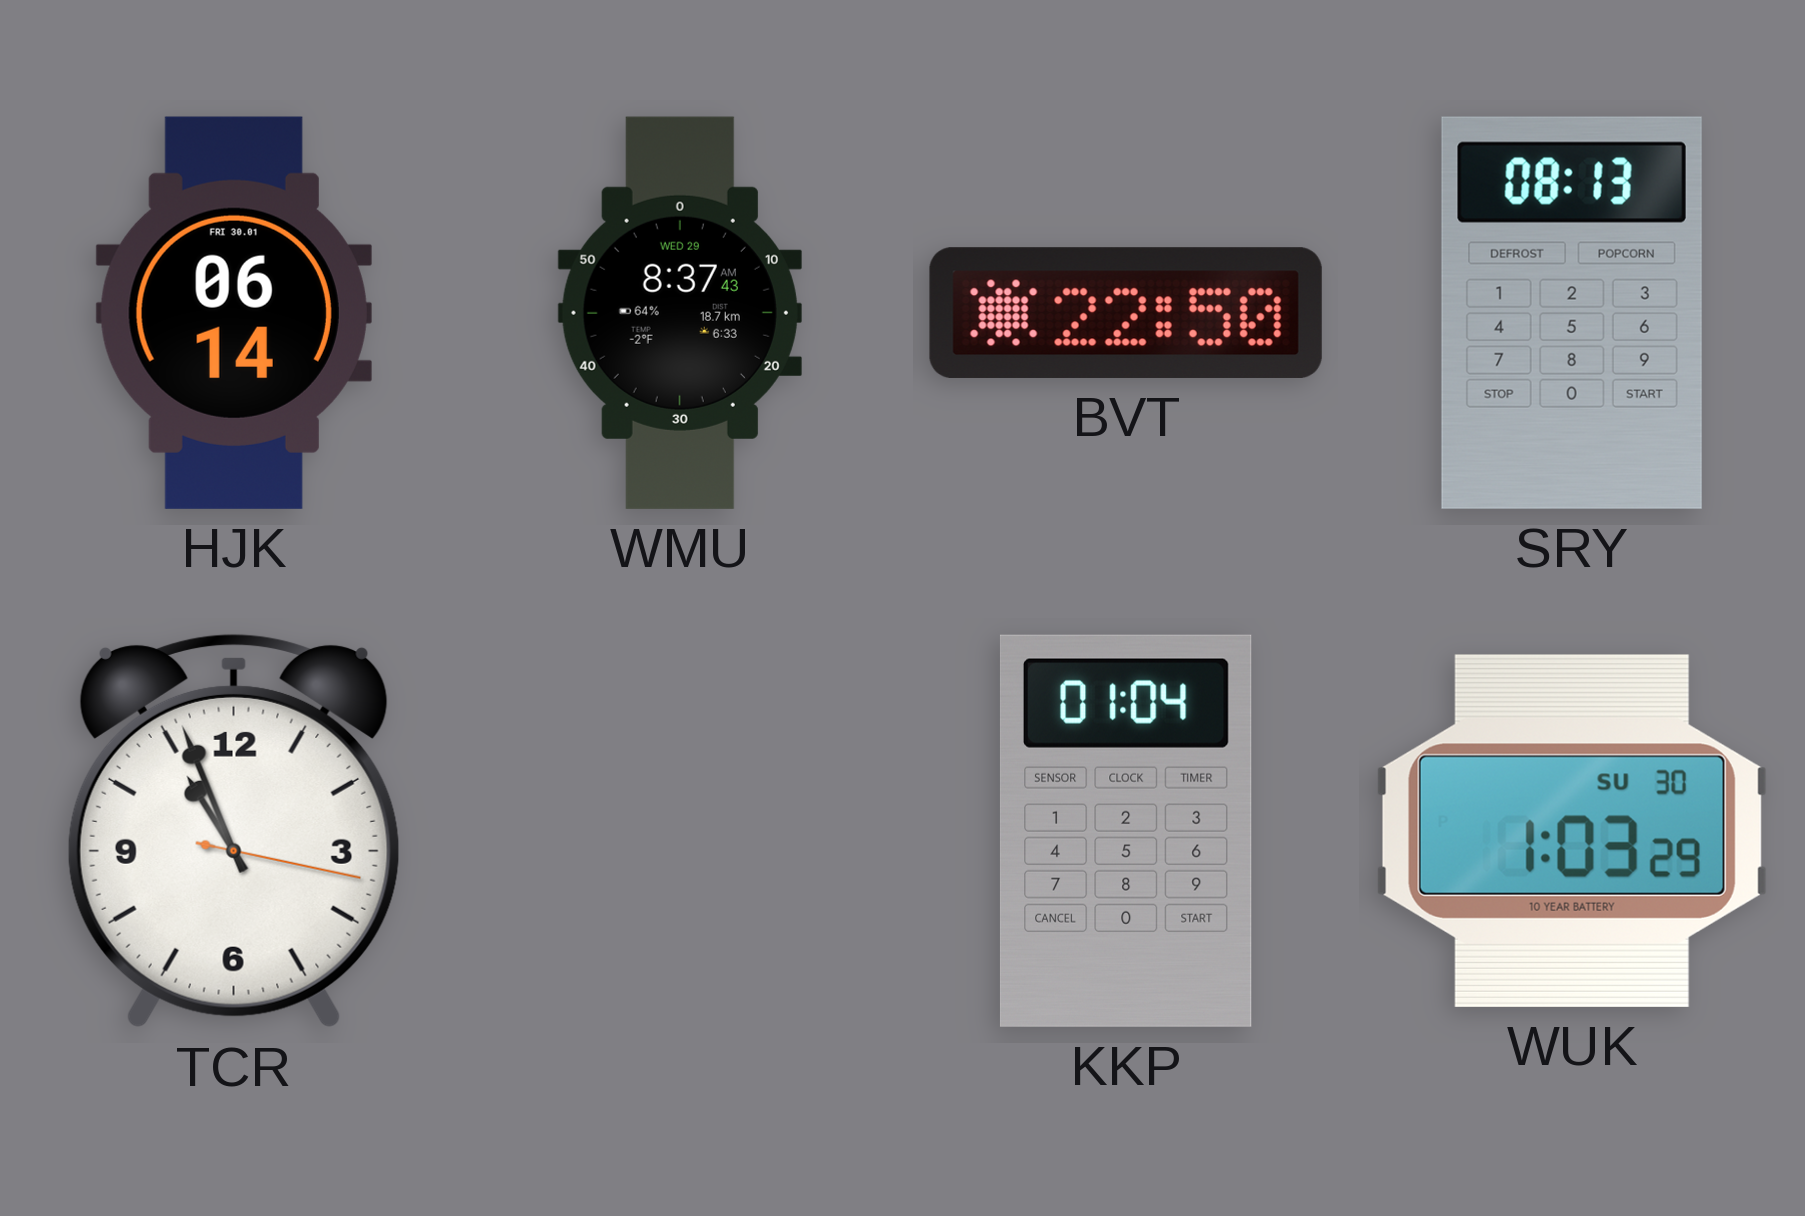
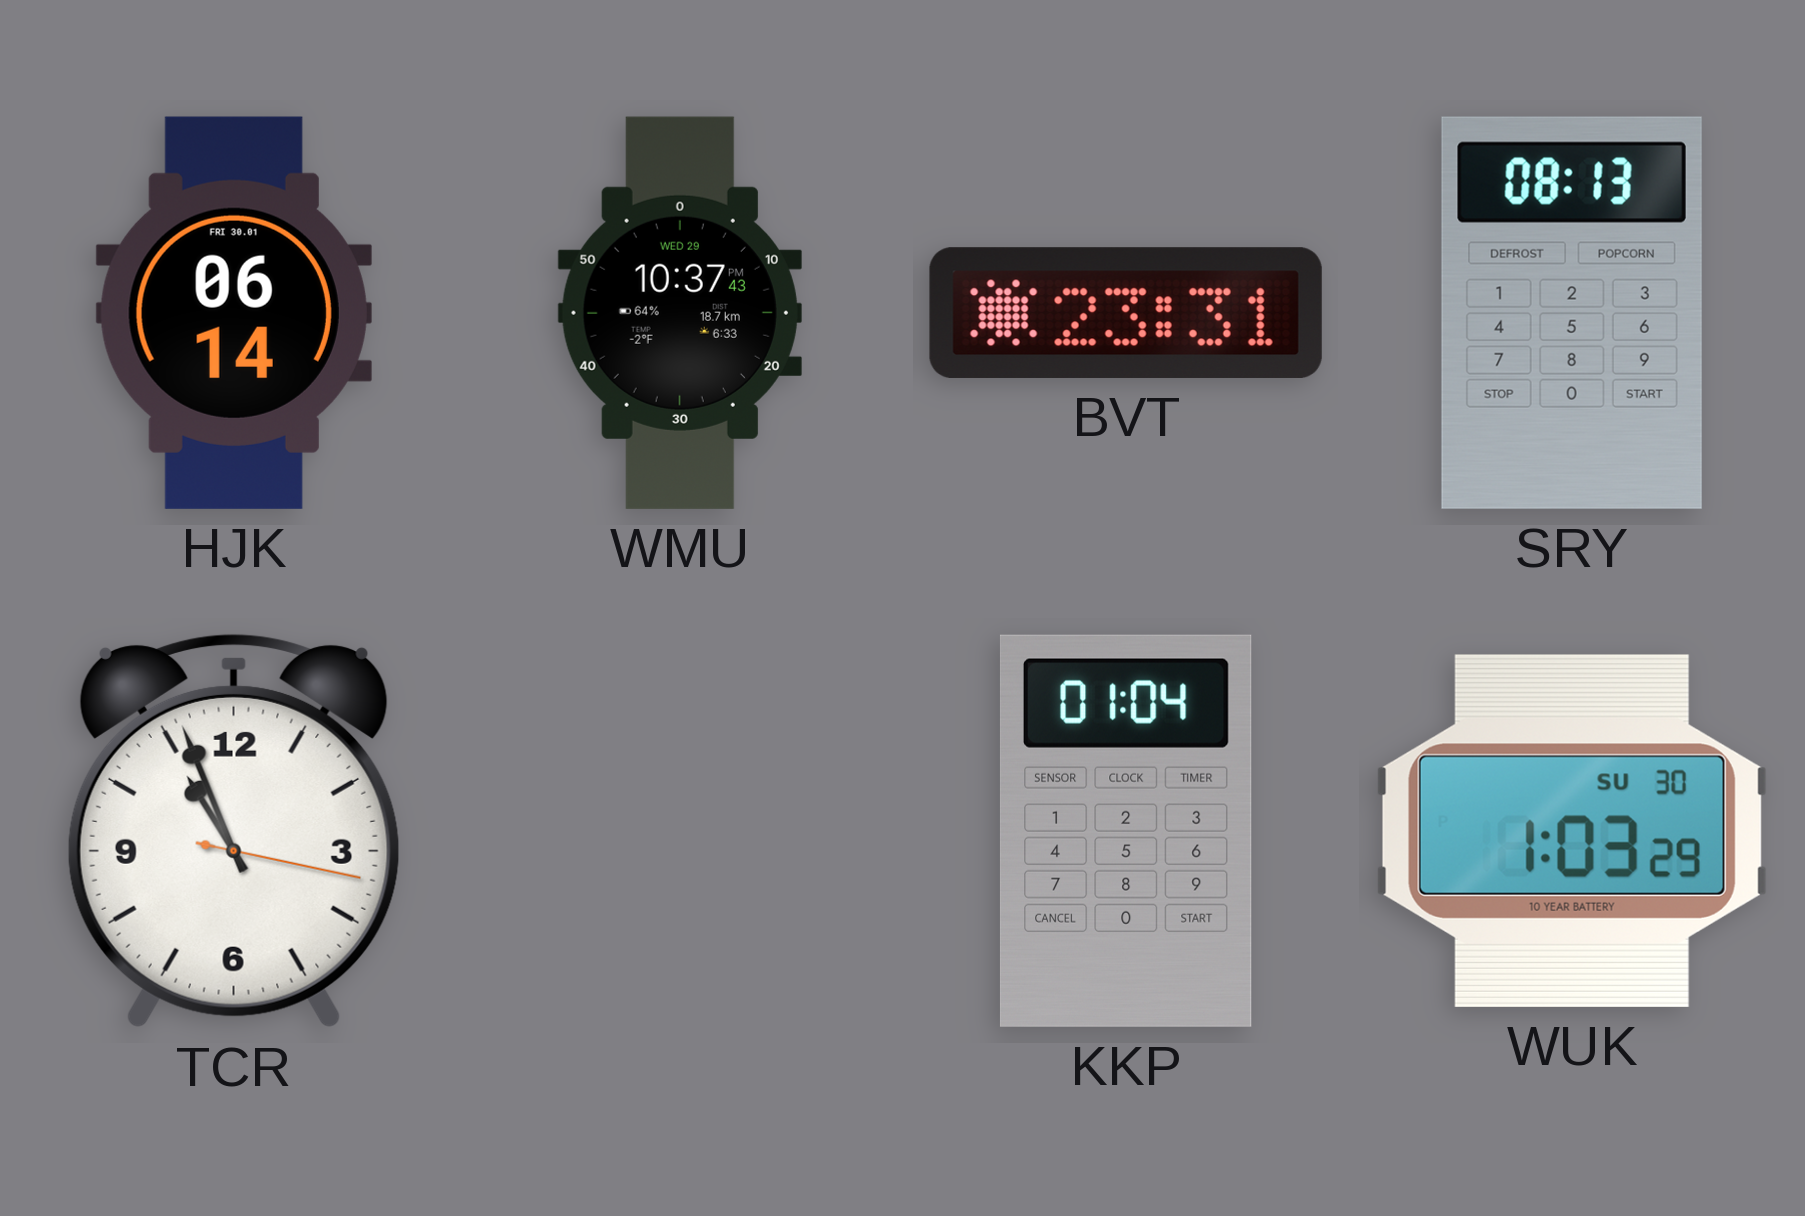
WMU: 8:37 -> 10:37
BVT: 22:50 -> 23:31
